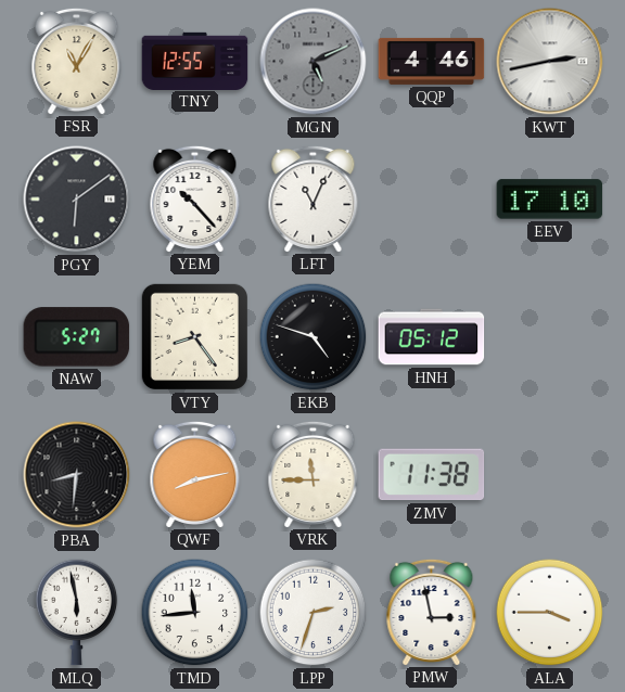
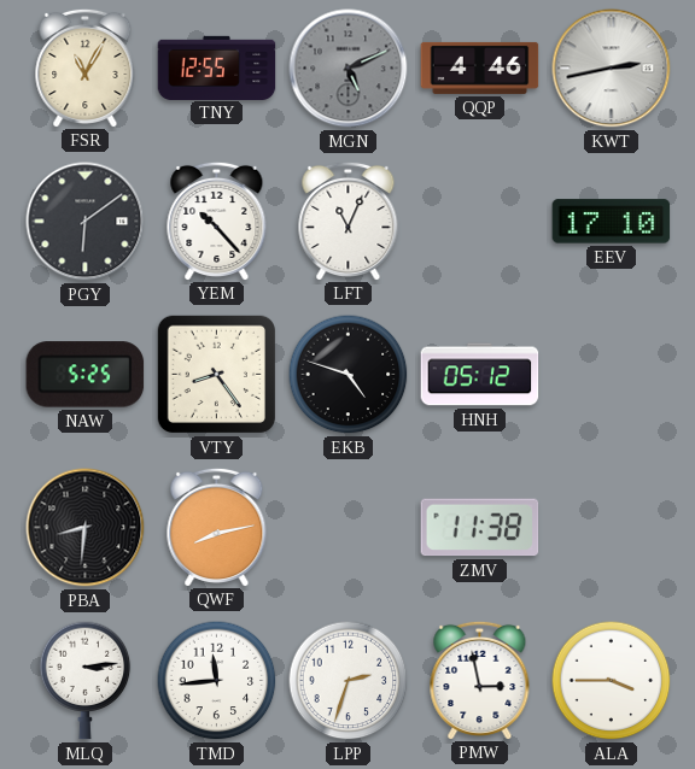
NAW: 5:27 -> 5:25
VRK: 11:45 -> none
MLQ: 5:58 -> 3:14
